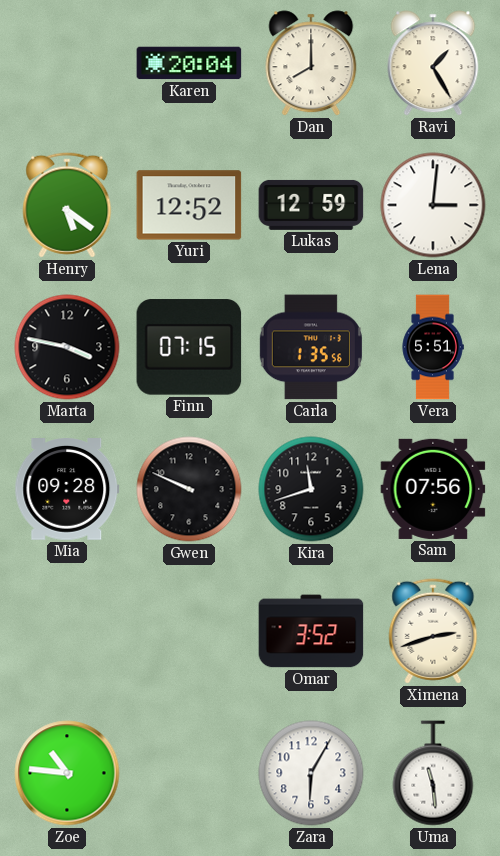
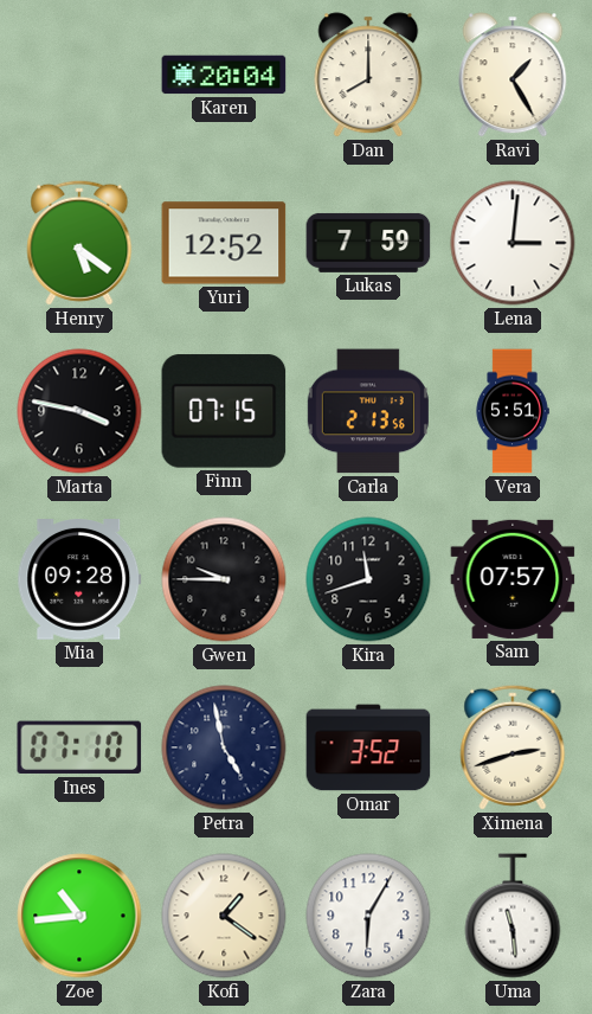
Lukas: 12:59 -> 7:59
Carla: 1:35 -> 2:13
Gwen: 9:49 -> 9:45
Sam: 07:56 -> 07:57
Ines: none -> 07:10
Petra: none -> 4:58
Zoe: 10:46 -> 10:44
Kofi: none -> 1:21
